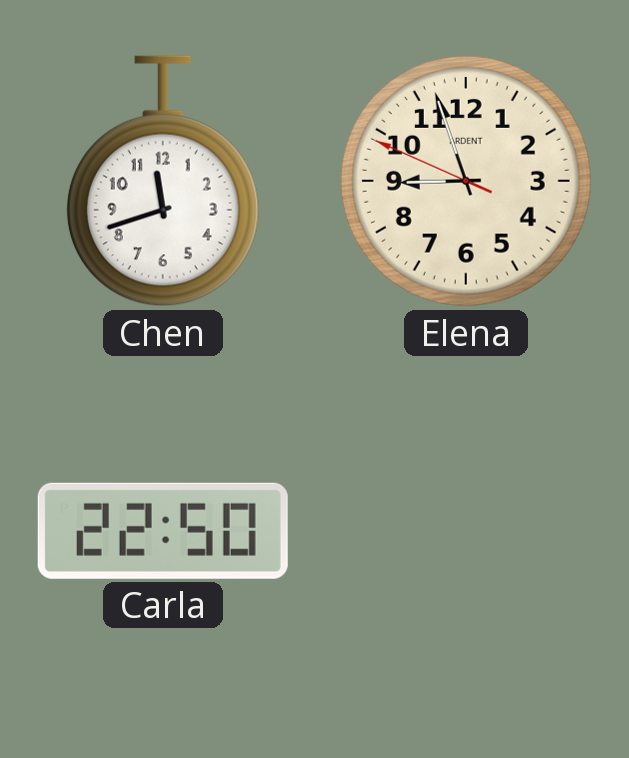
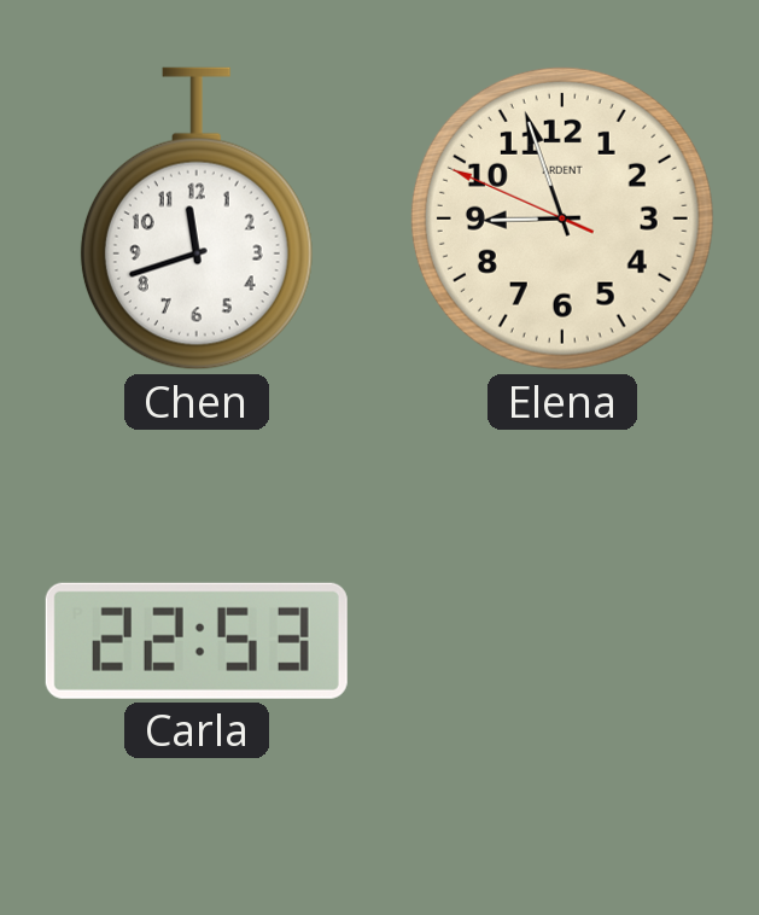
Carla: 22:50 -> 22:53
